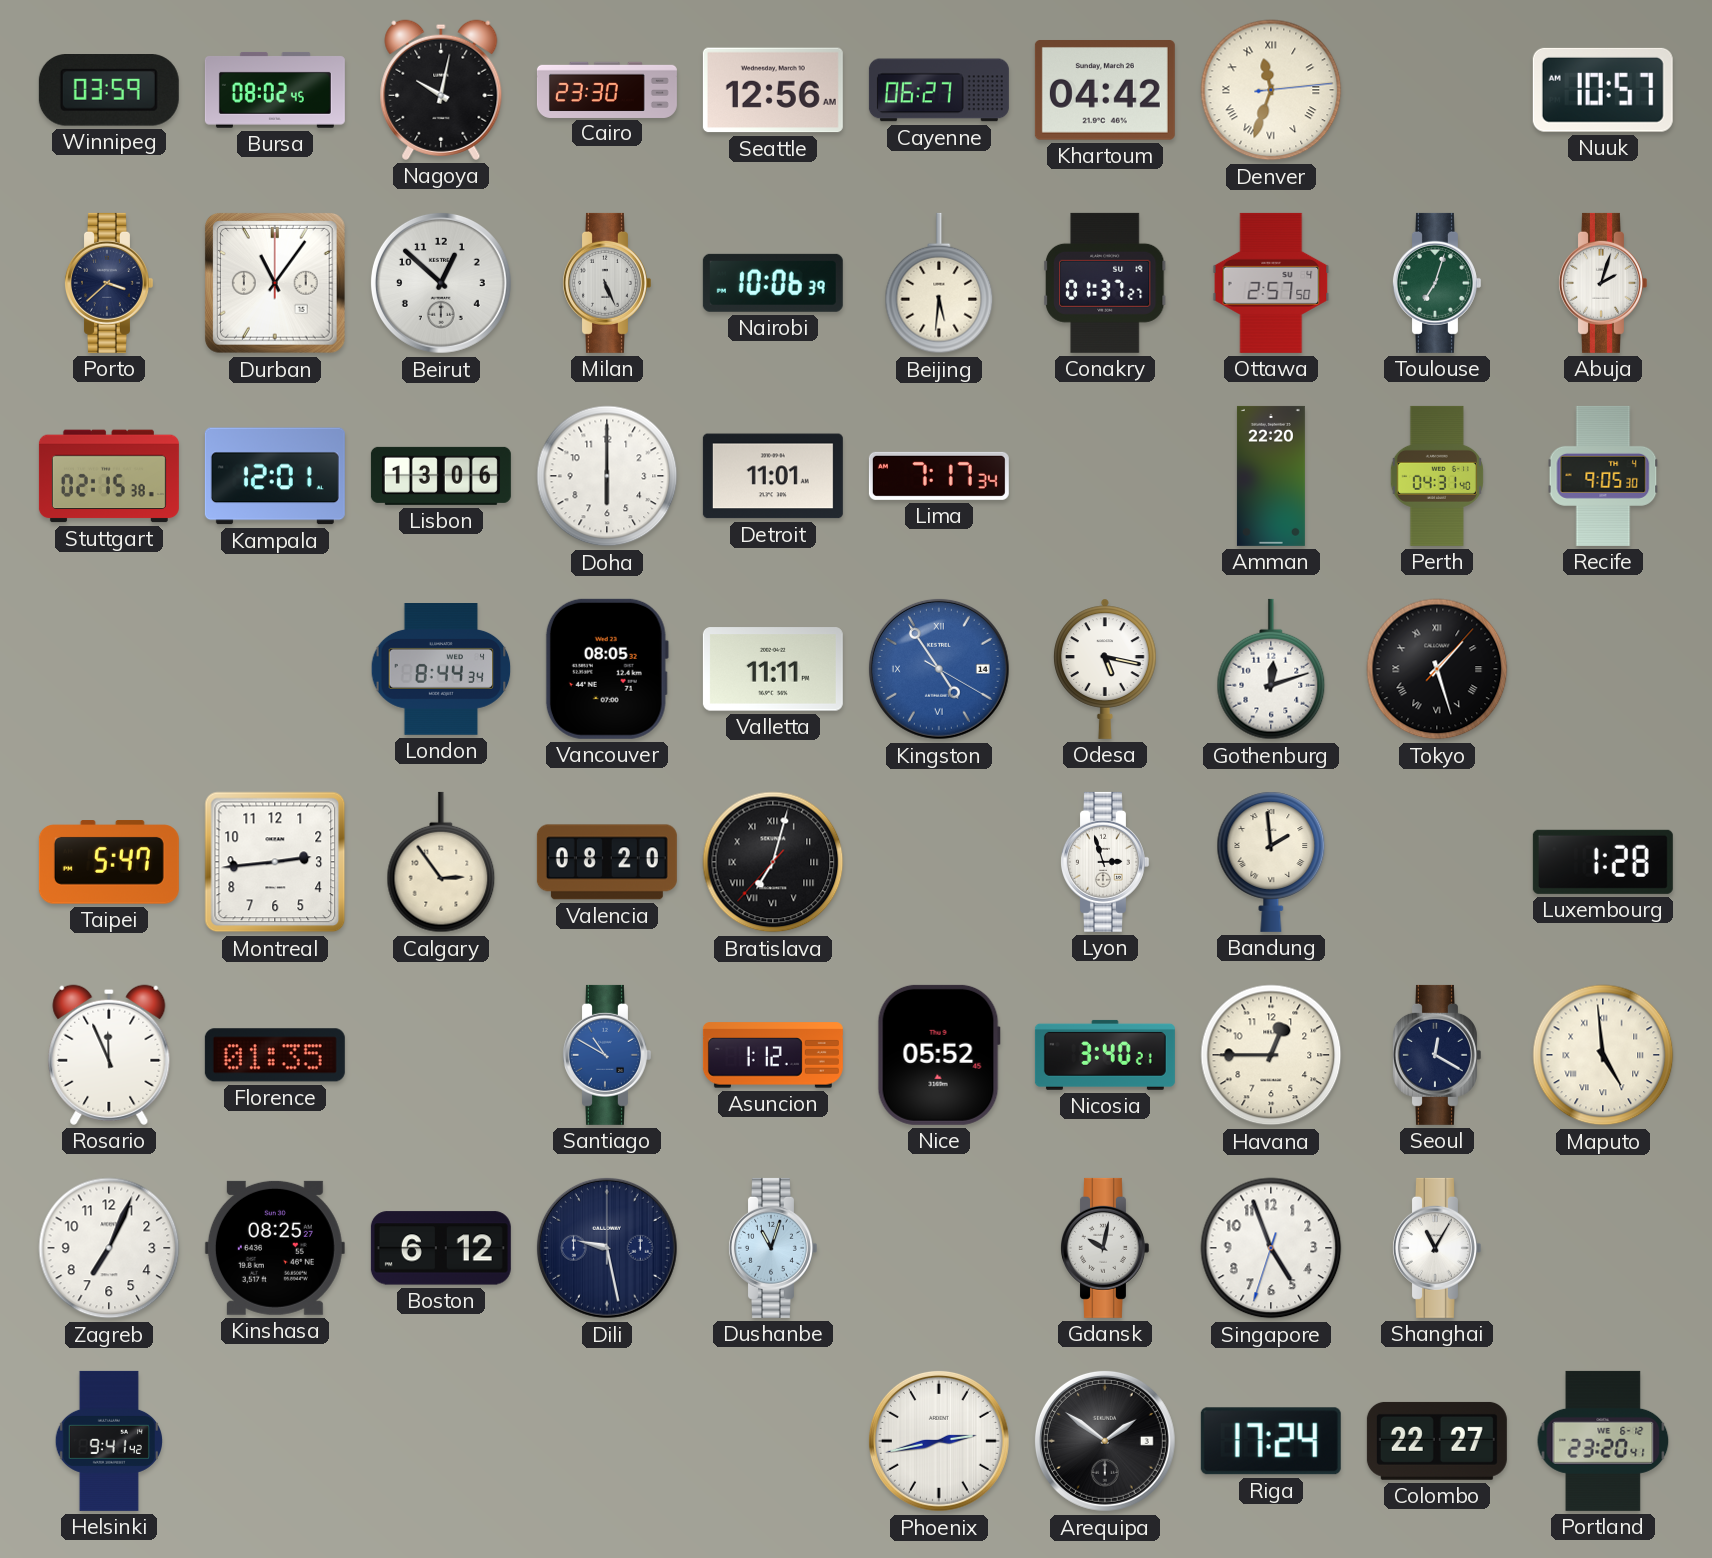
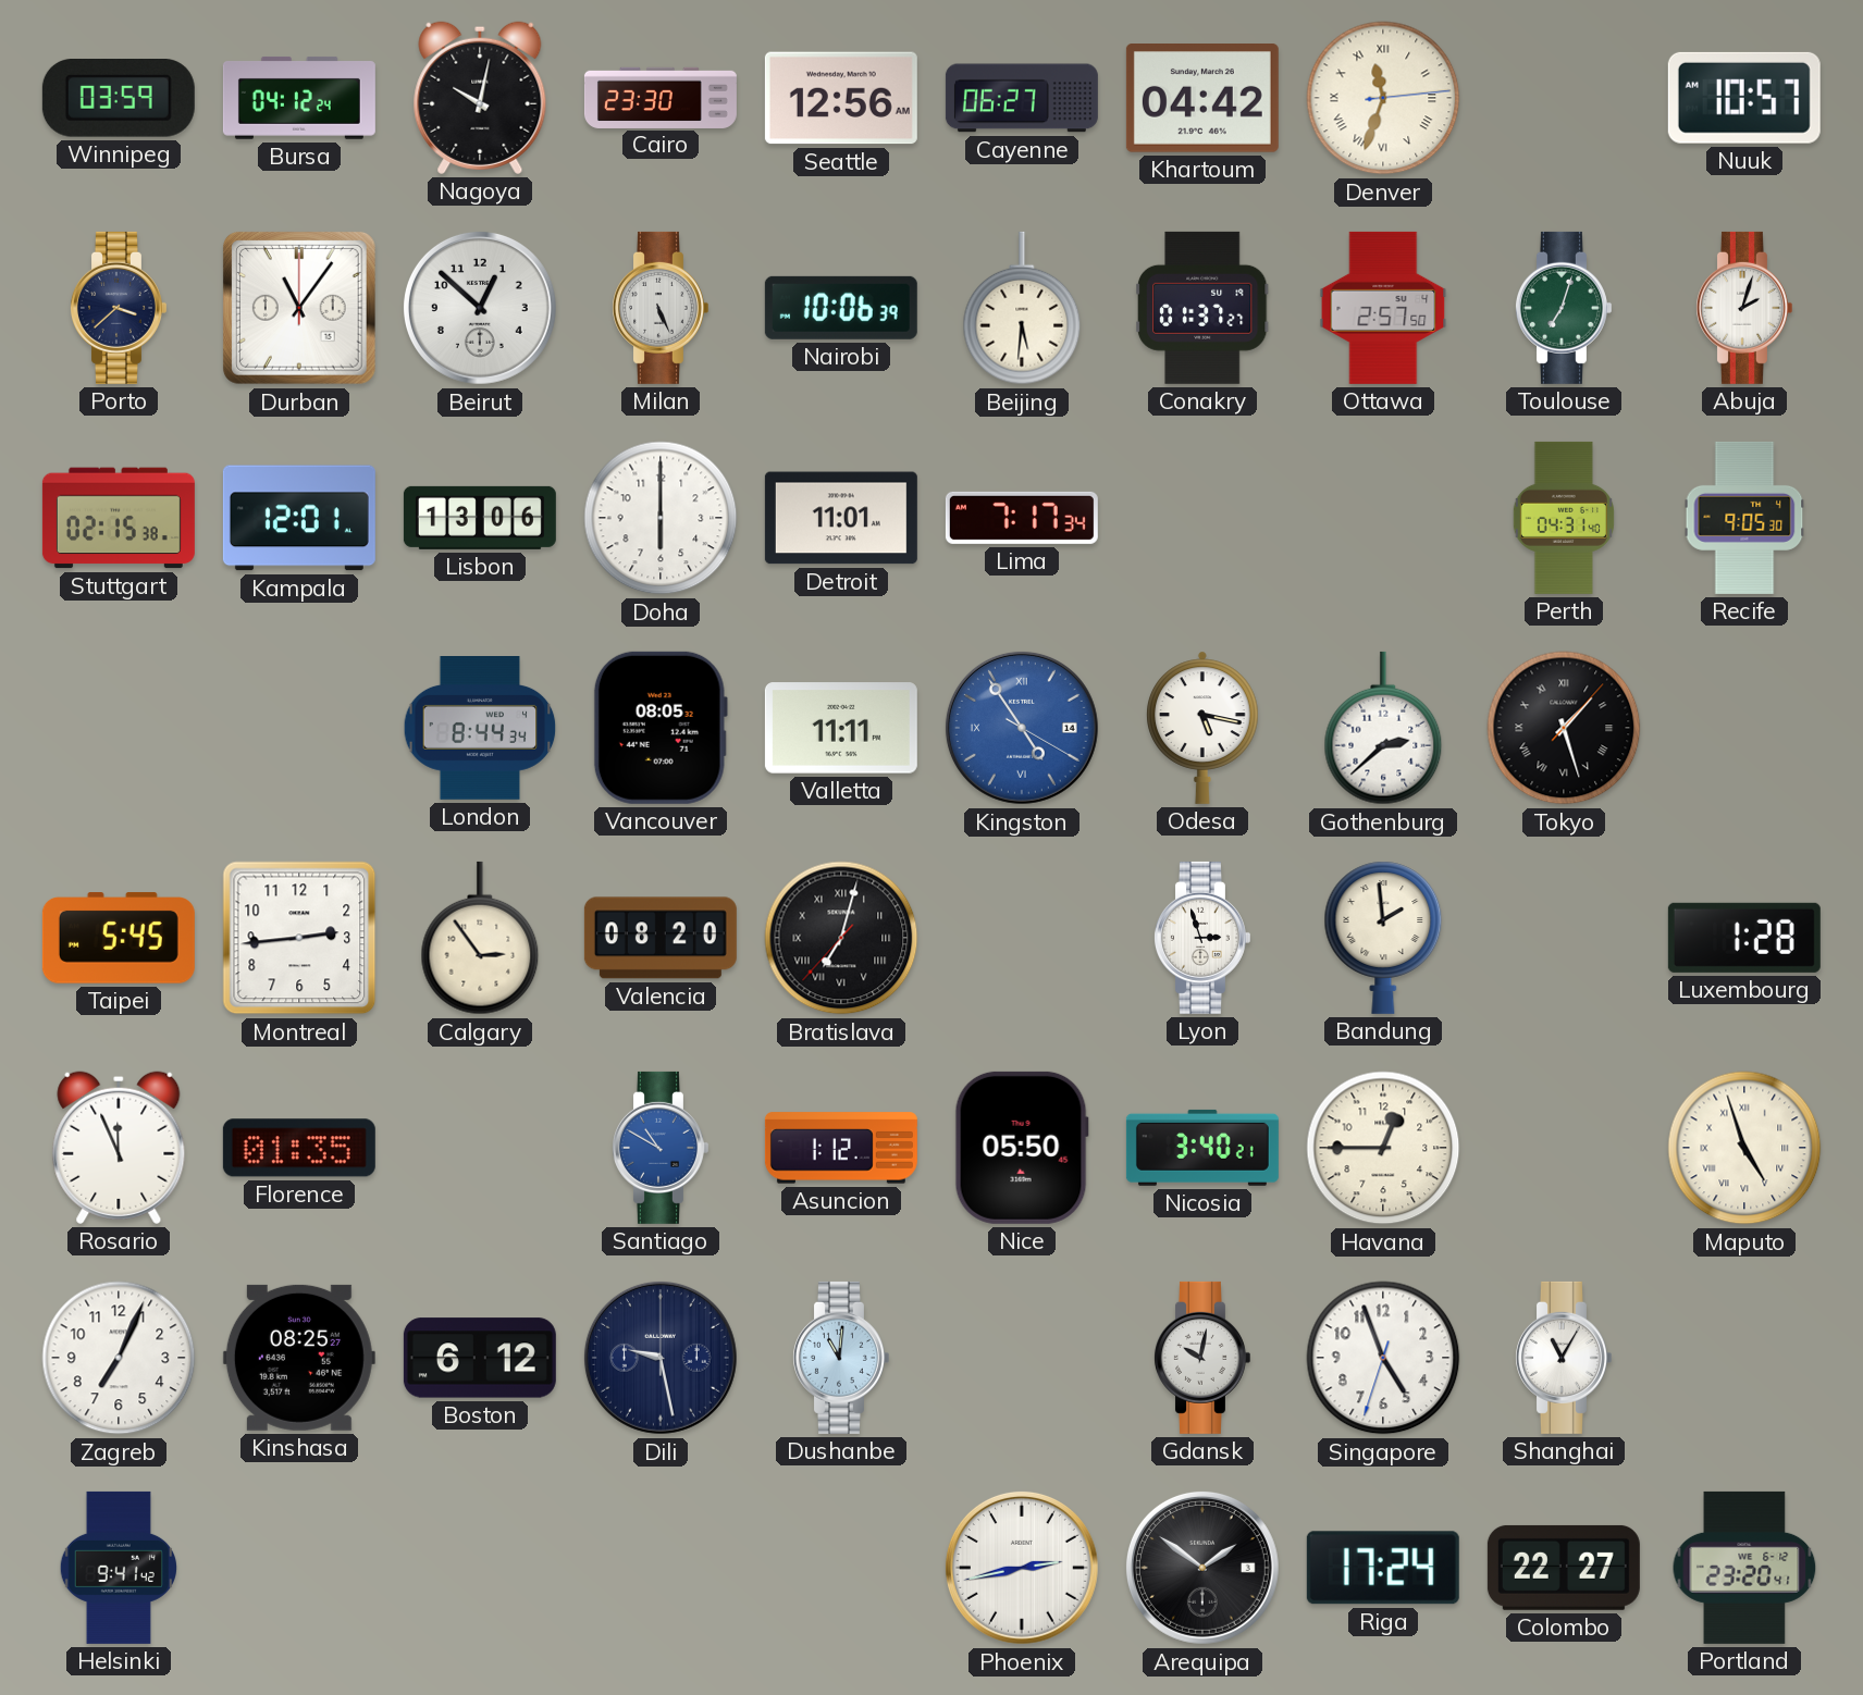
Bursa: 08:02 -> 04:12
Amman: 22:20 -> none
Gothenburg: 12:12 -> 2:38
Taipei: 5:47 -> 5:45
Nice: 05:52 -> 05:50
Seoul: 12:20 -> none
Maputo: 4:59 -> 4:57
Dushanbe: 11:03 -> 11:01
